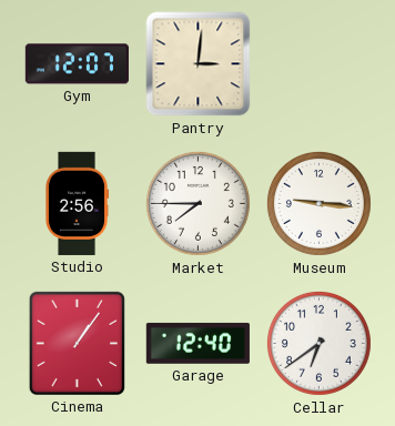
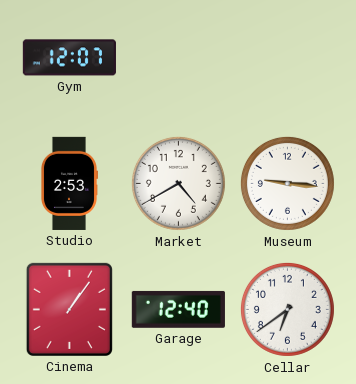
Pantry: 3:01 -> none
Studio: 2:56 -> 2:53
Market: 7:45 -> 4:40
